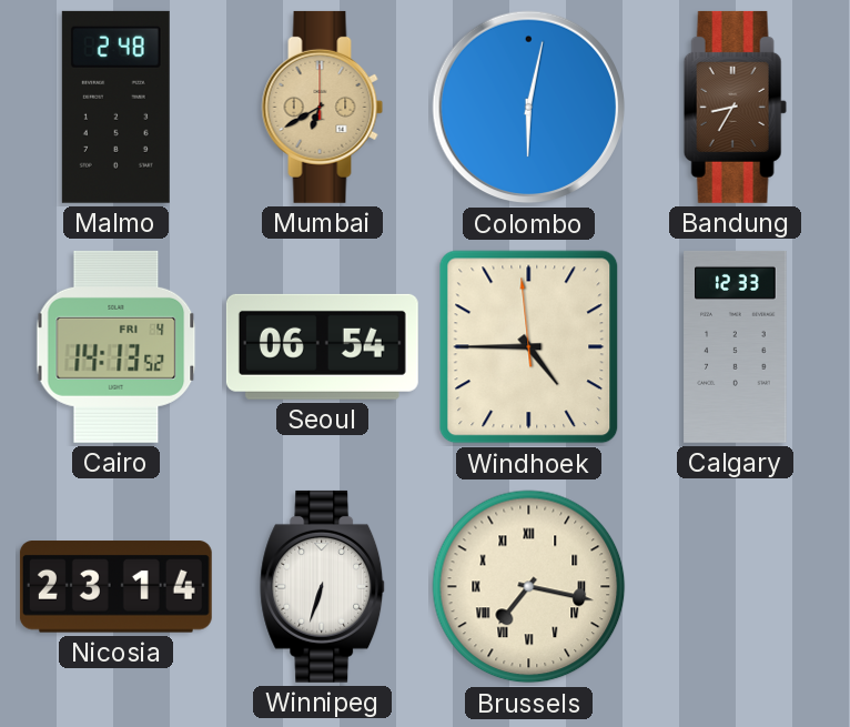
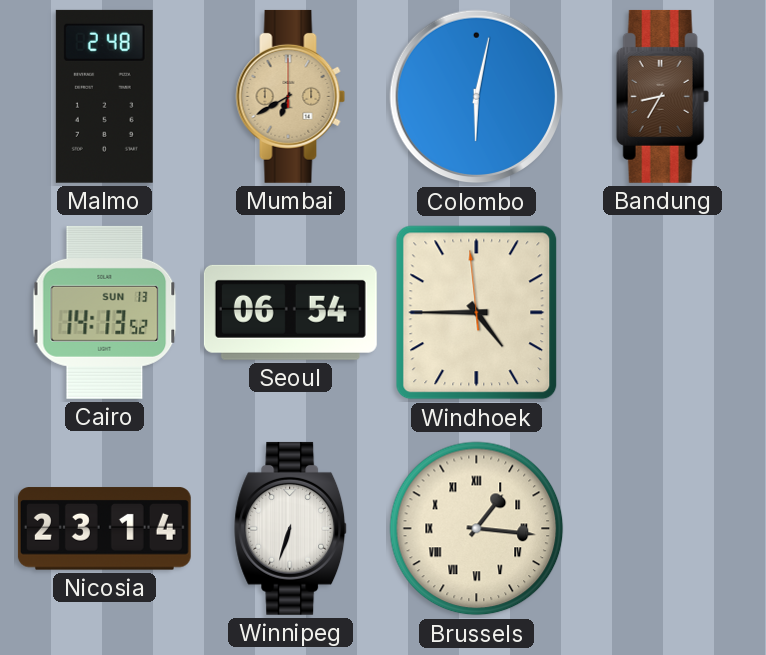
Cairo date: FRI 4 -> SUN 13
Calgary: 12:33 -> none
Brussels: 7:17 -> 1:16
